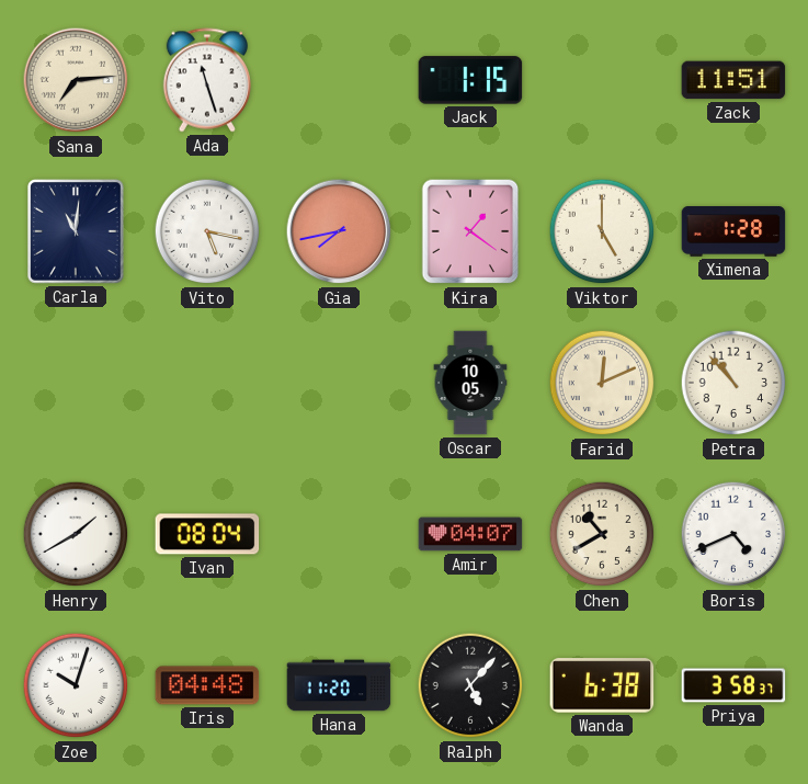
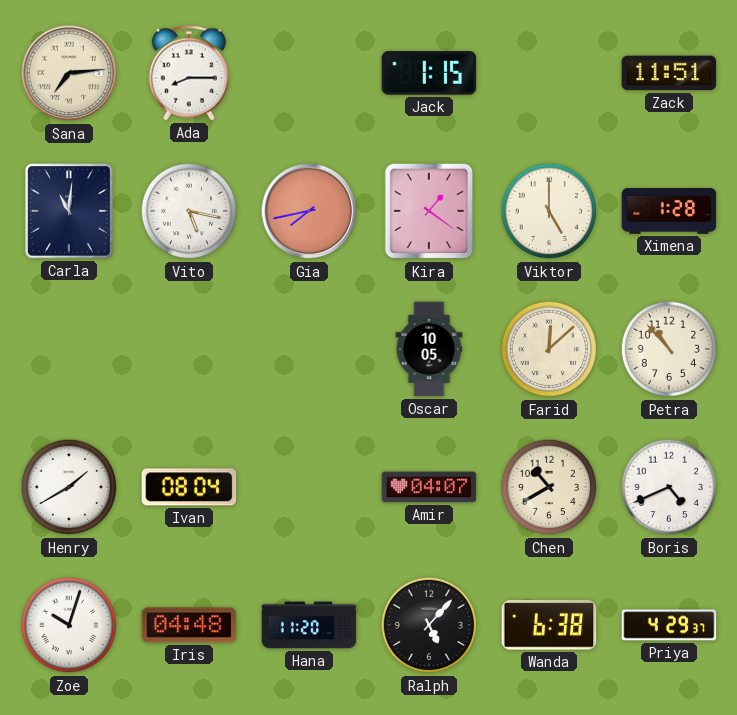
Ada: 11:27 -> 8:15
Farid: 12:11 -> 12:08
Priya: 3:58 -> 4:29
